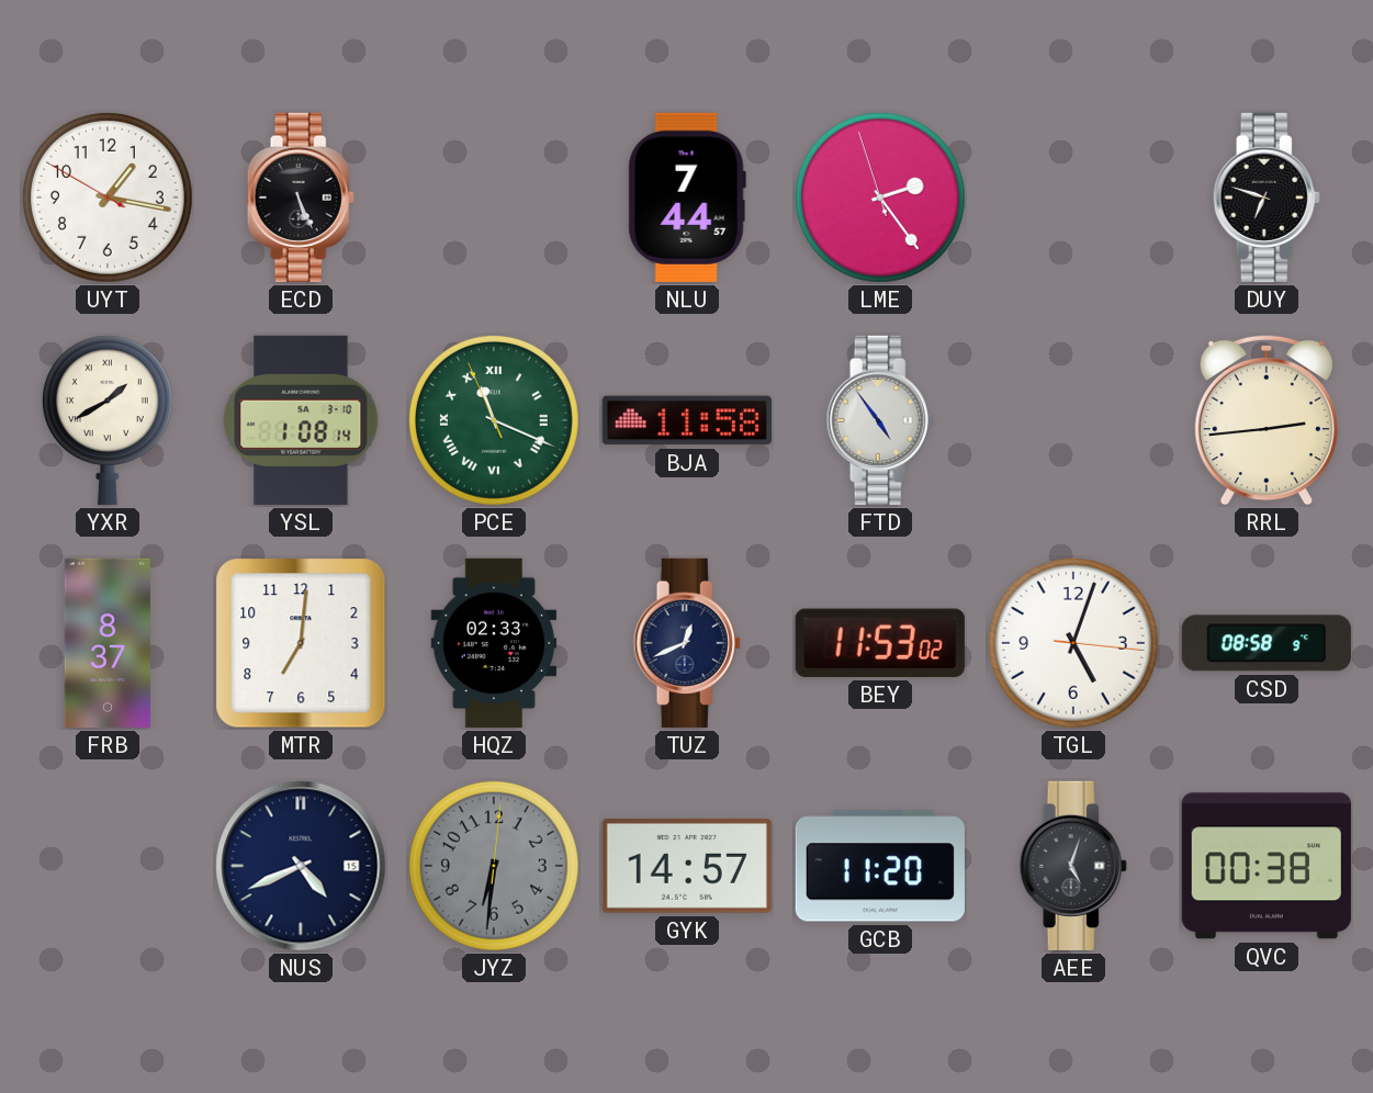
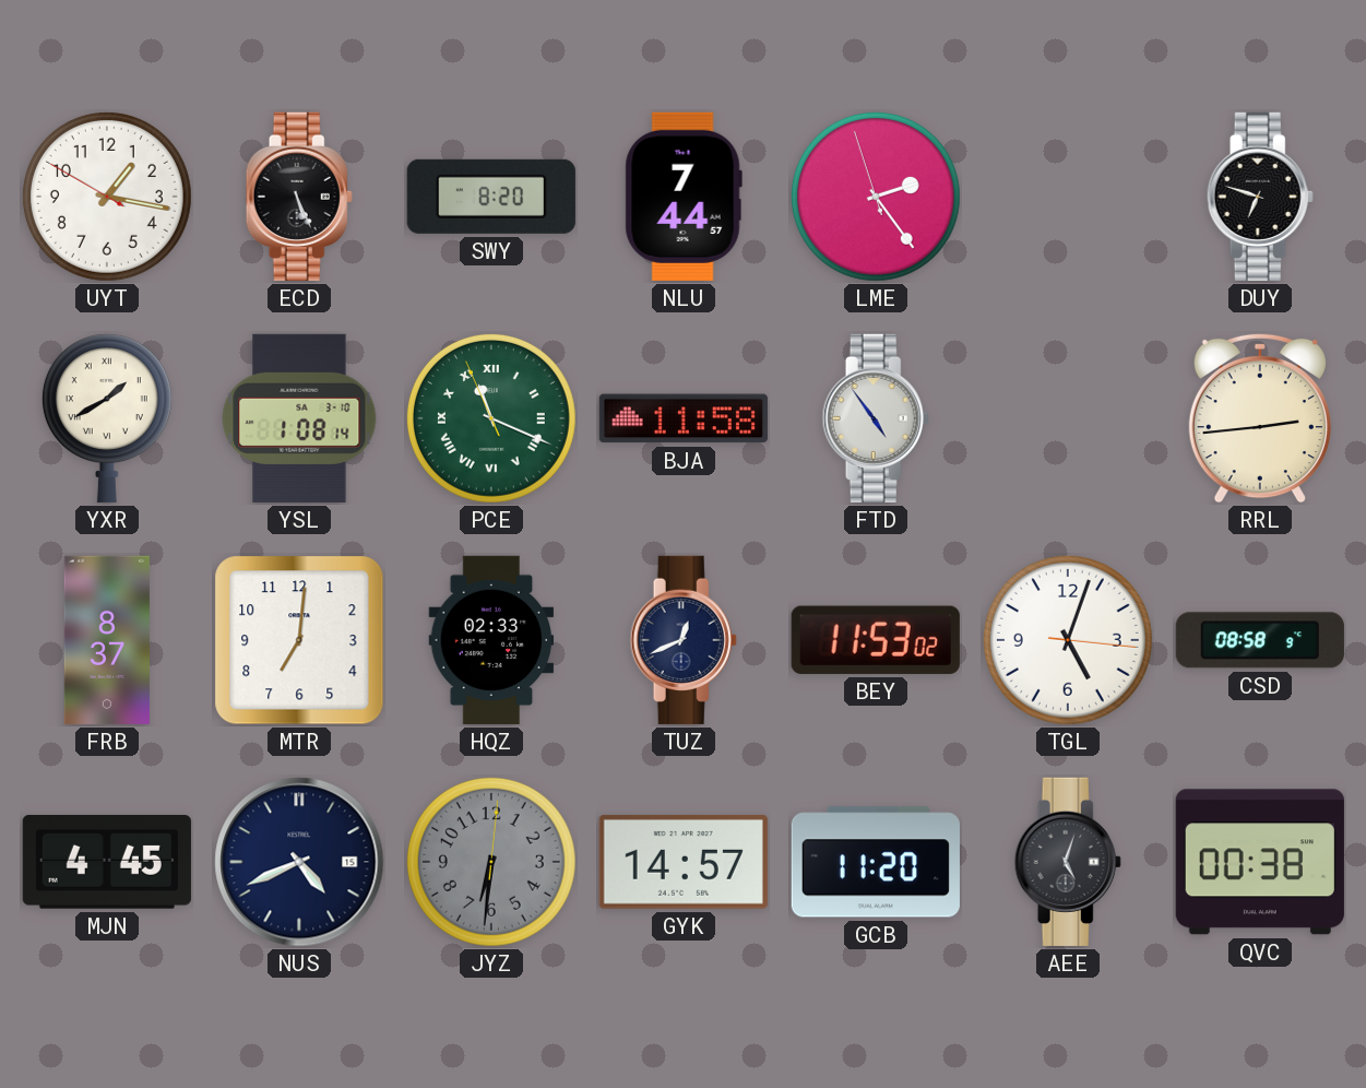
SWY: none -> 8:20
MJN: none -> 4:45
